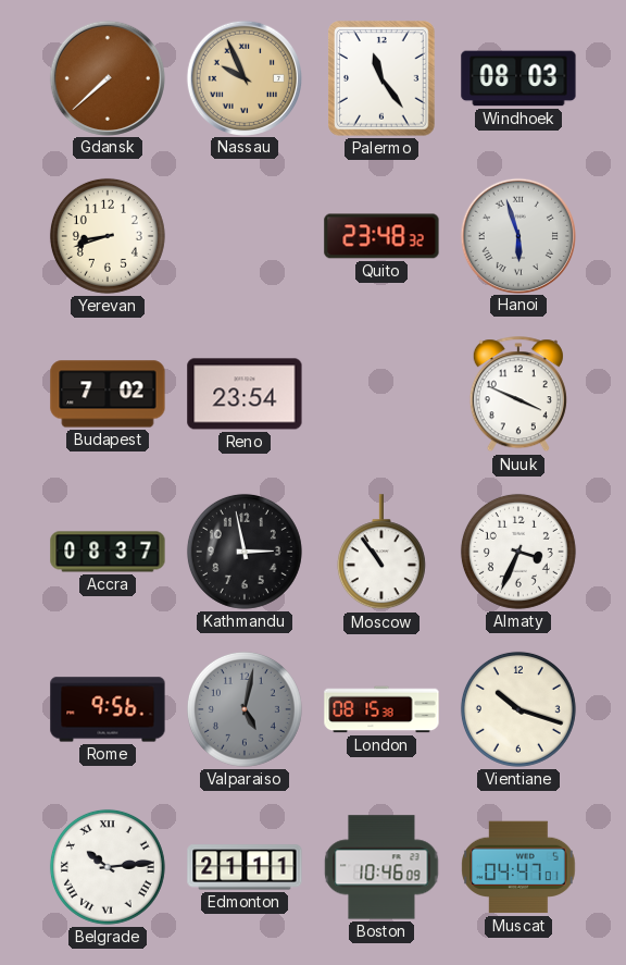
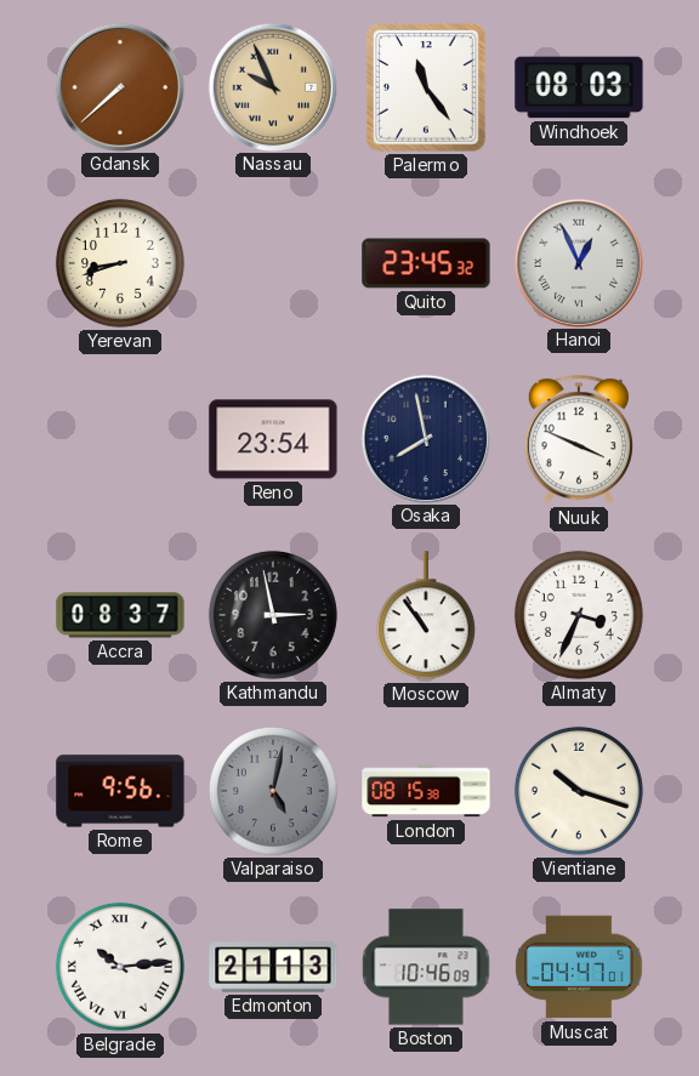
Quito: 23:48 -> 23:45
Hanoi: 5:57 -> 12:56
Budapest: 7:02 -> none
Osaka: none -> 7:58
Edmonton: 21:11 -> 21:13
